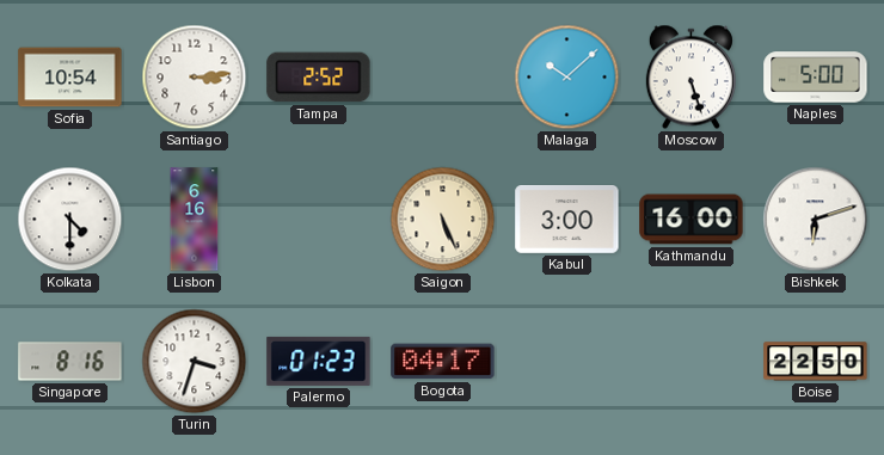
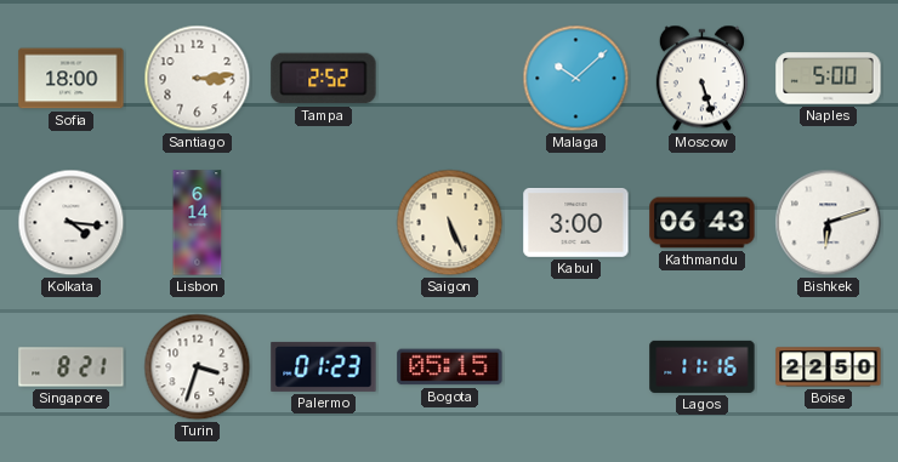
Sofia: 10:54 -> 18:00
Kolkata: 4:30 -> 4:16
Lisbon: 6:16 -> 6:14
Kathmandu: 16:00 -> 06:43
Singapore: 8:16 -> 8:21
Bogota: 04:17 -> 05:15
Lagos: none -> 11:16
